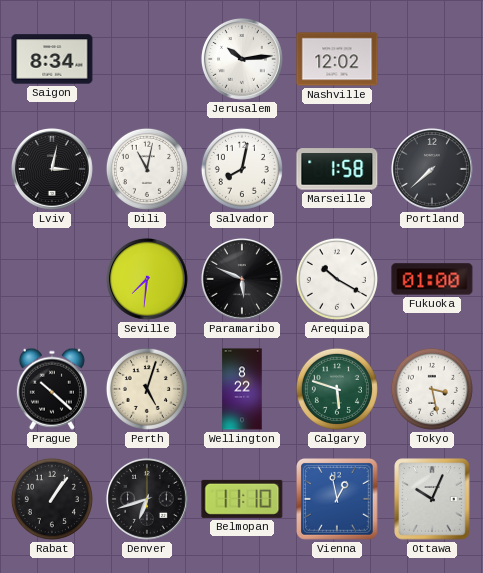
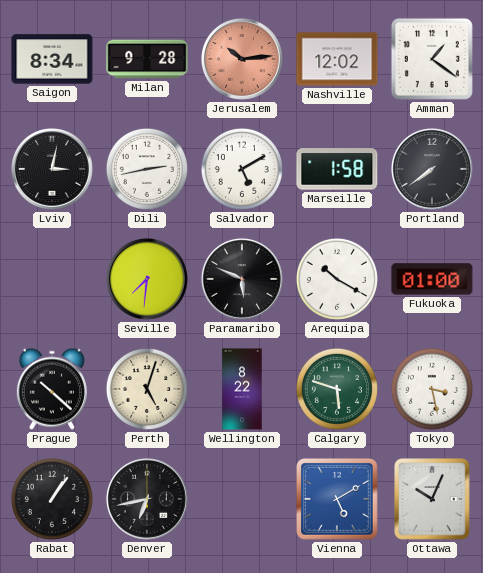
Milan: none -> 9:28
Jerusalem dial: white -> salmon
Amman: none -> 1:21
Dili: 11:02 -> 2:43
Salvador: 8:02 -> 5:10
Portland: 7:38 -> 7:39
Denver: 6:42 -> 6:43
Belmopan: 11:10 -> none
Vienna: 12:58 -> 5:10
